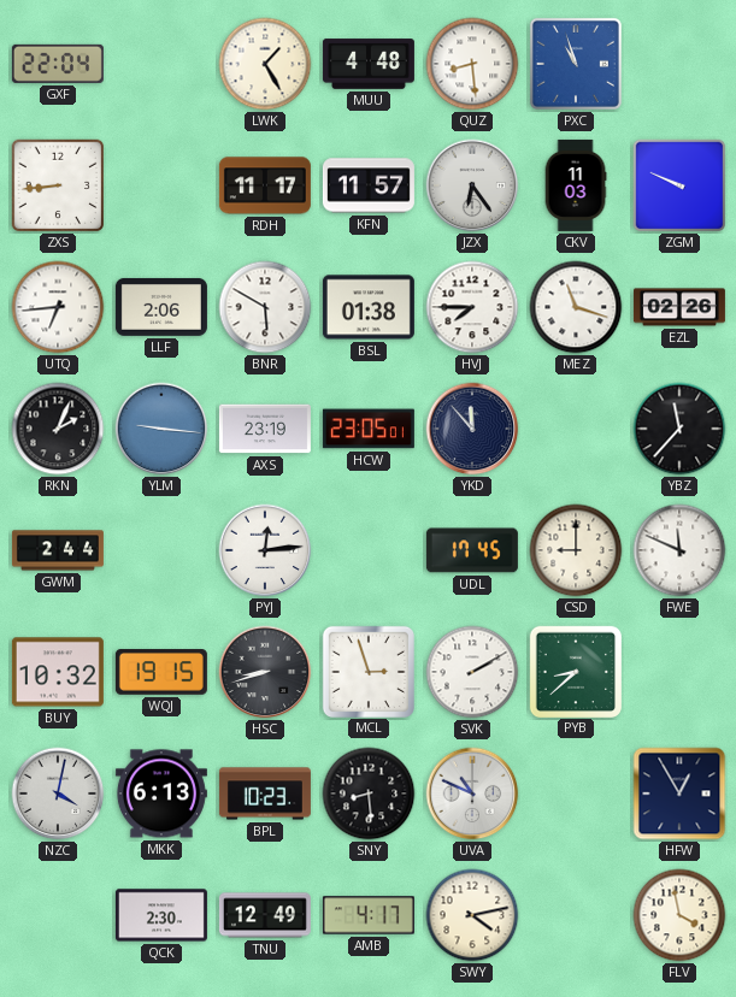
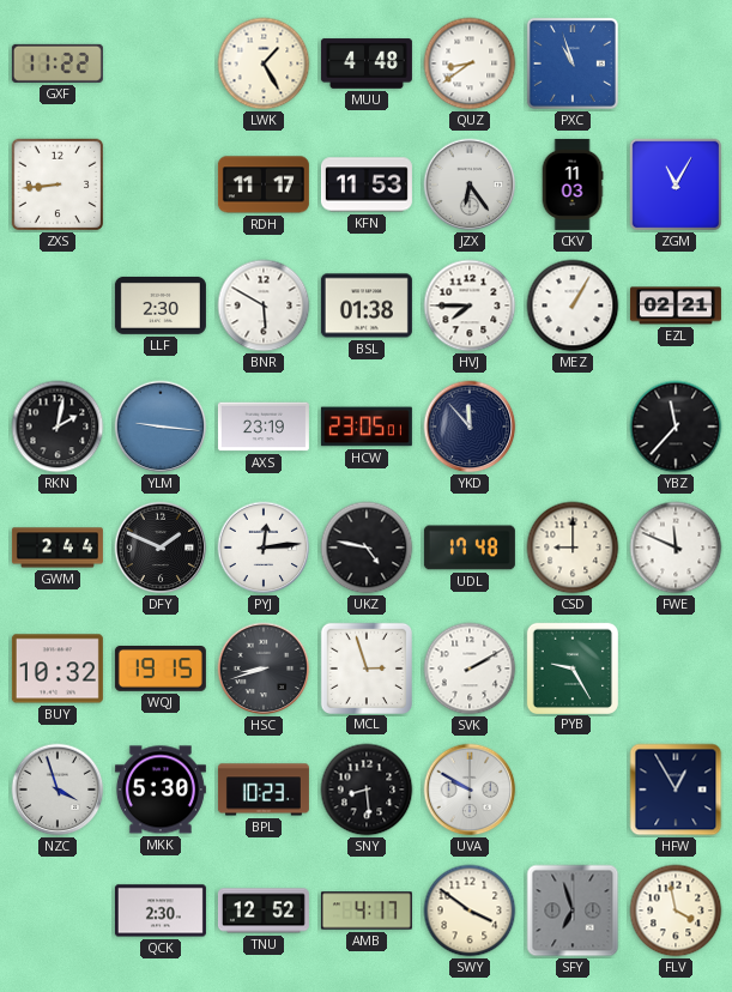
GXF: 22:04 -> 11:22
QUZ: 8:29 -> 8:39
KFN: 11:57 -> 11:53
ZGM: 9:49 -> 11:05
UTQ: 6:44 -> none
LLF: 2:06 -> 2:30
MEZ: 11:18 -> 1:05
EZL: 02:26 -> 02:21
RKN: 2:04 -> 2:02
DFY: none -> 1:49
UKZ: none -> 4:47
UDL: 17:45 -> 17:48
PYB: 8:38 -> 9:25
NZC: 4:02 -> 3:57
MKK: 6:13 -> 5:30
UVA: 10:49 -> 9:50
TNU: 12:49 -> 12:52
SWY: 4:13 -> 3:51
SFY: none -> 6:57
